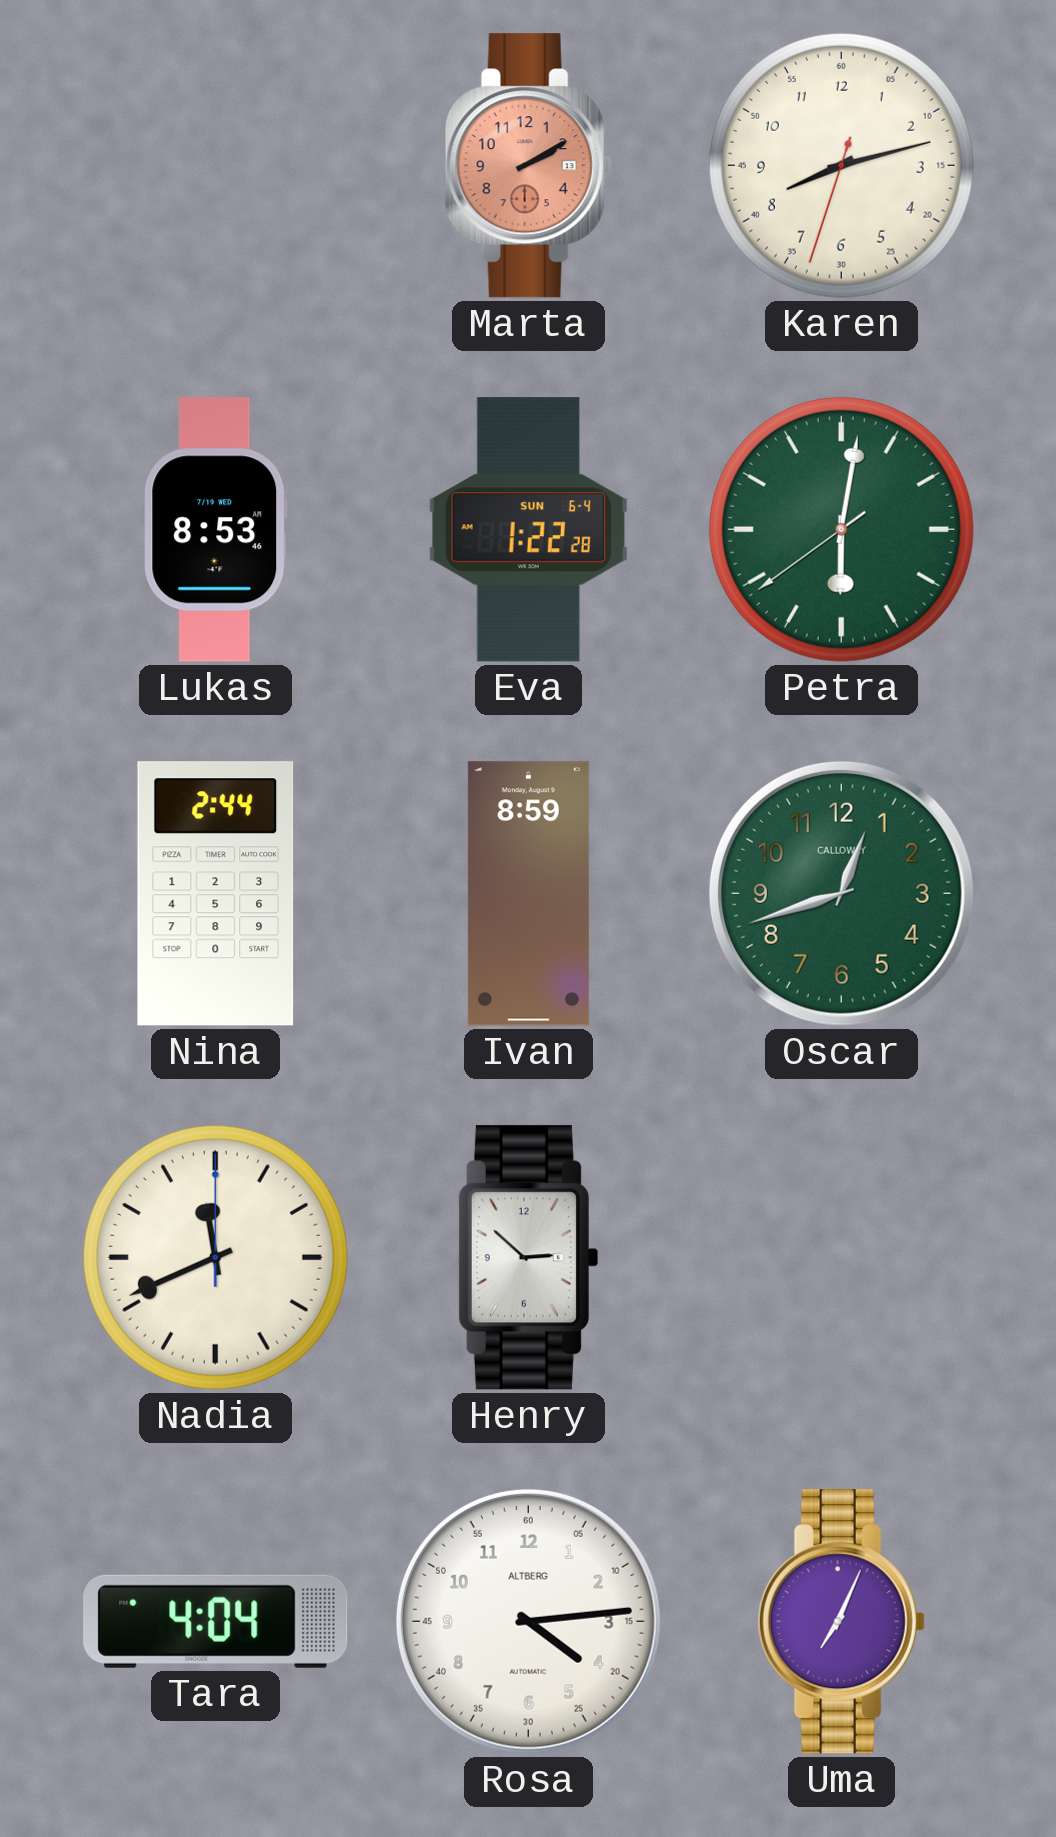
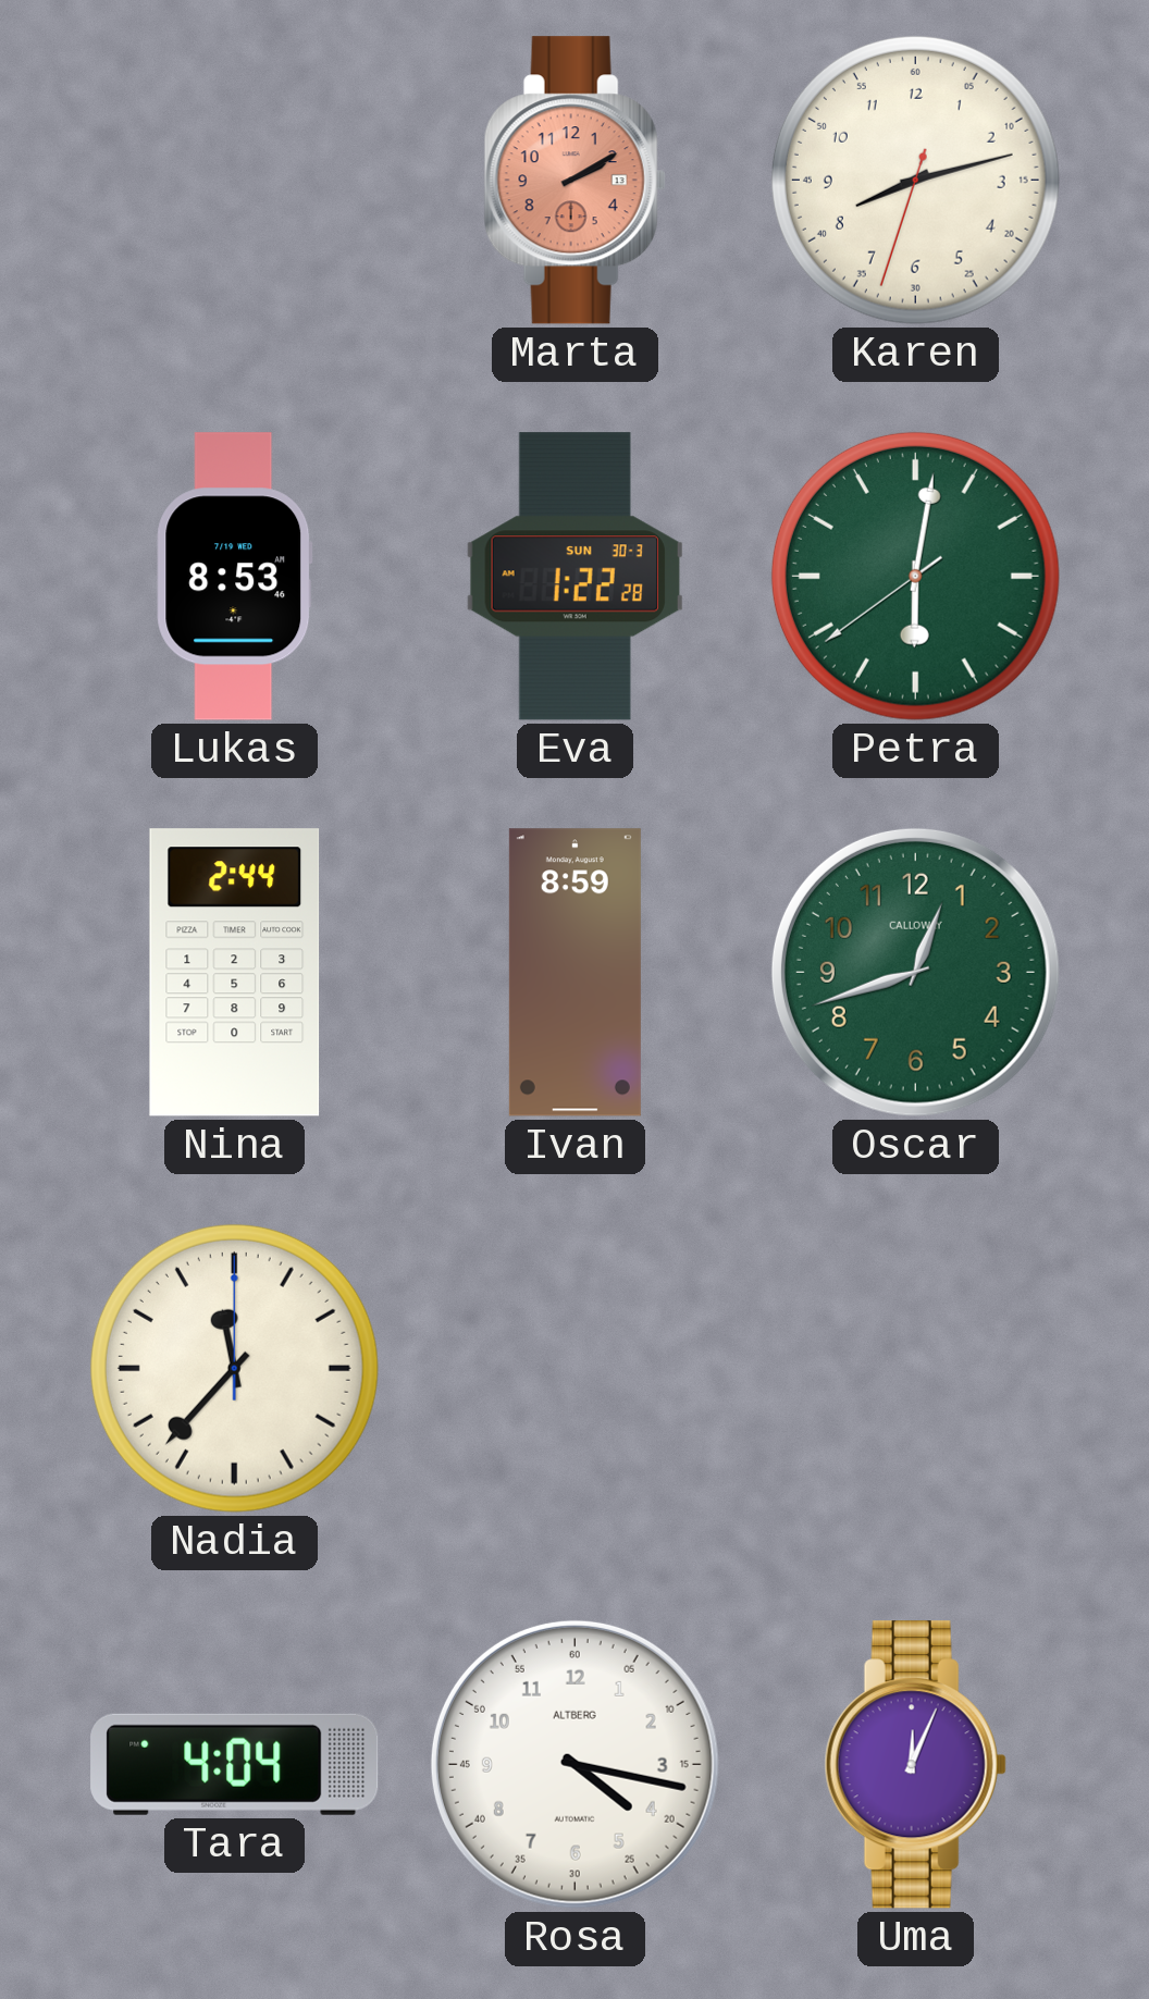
Eva date: SUN 6-4 -> SUN 30-3
Nadia: 11:41 -> 11:37
Henry: 2:52 -> none
Rosa: 4:14 -> 4:17
Uma: 7:04 -> 12:04
